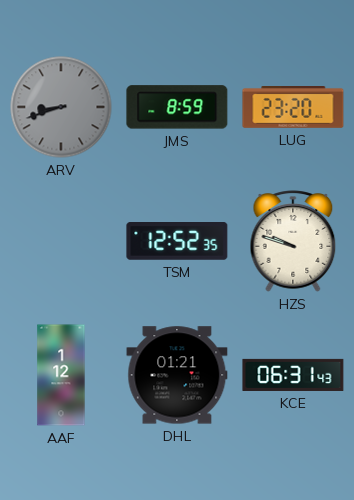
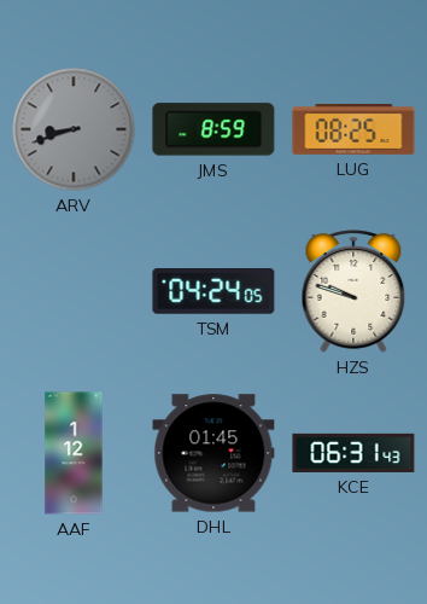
LUG: 23:20 -> 08:25
TSM: 12:52 -> 04:24
DHL: 01:21 -> 01:45
